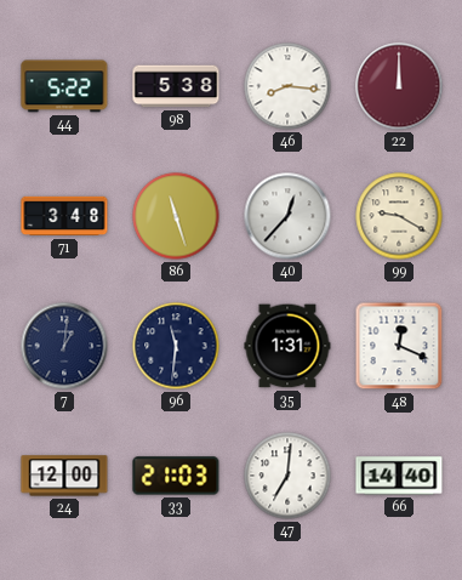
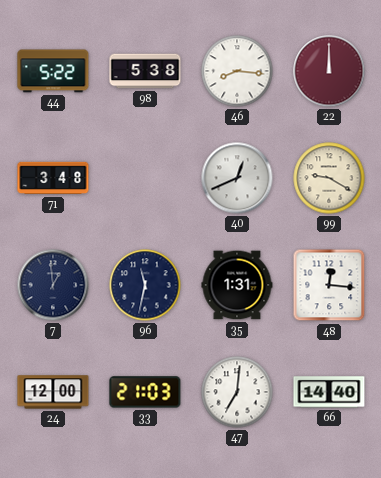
86: 11:27 -> none
40: 12:37 -> 12:41
7: 1:01 -> 12:59
96: 11:31 -> 11:32
48: 12:19 -> 12:16
